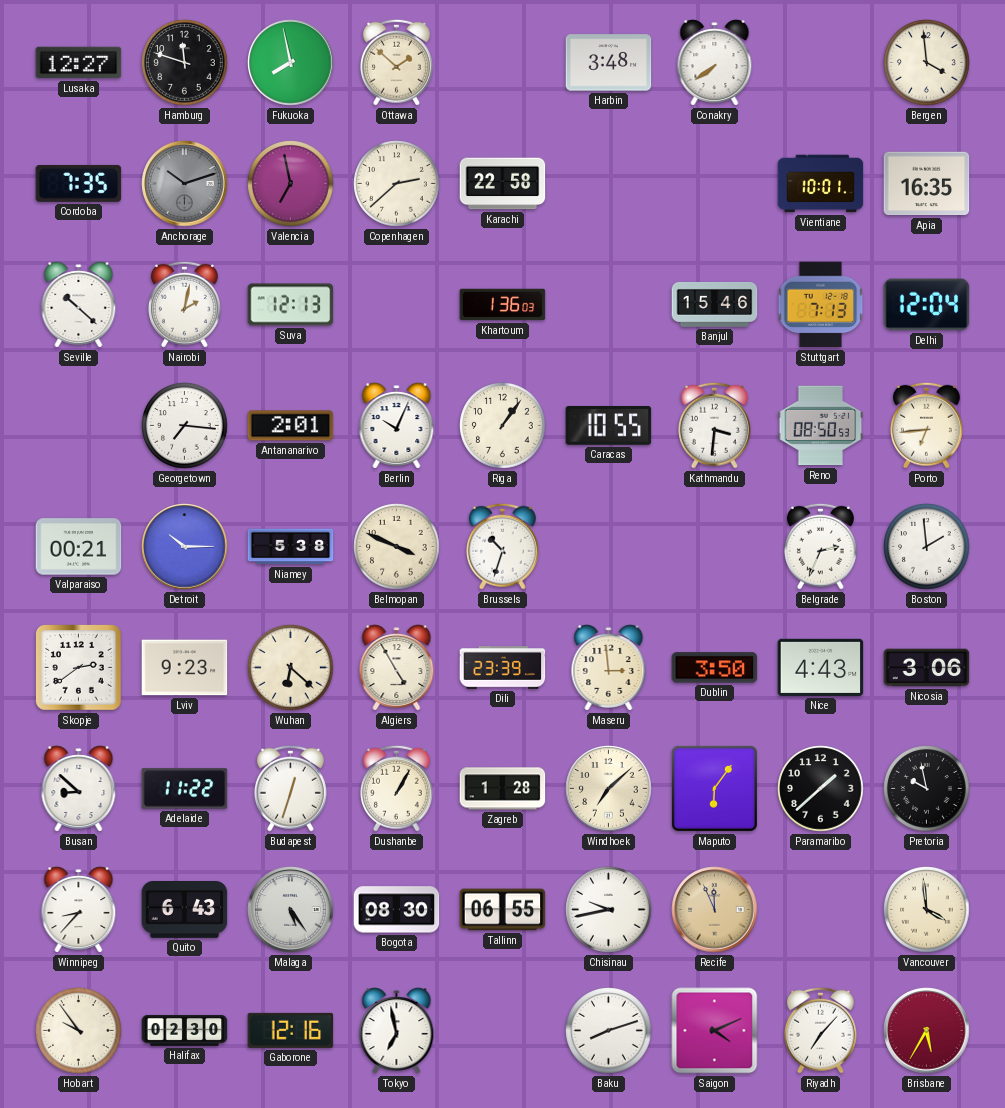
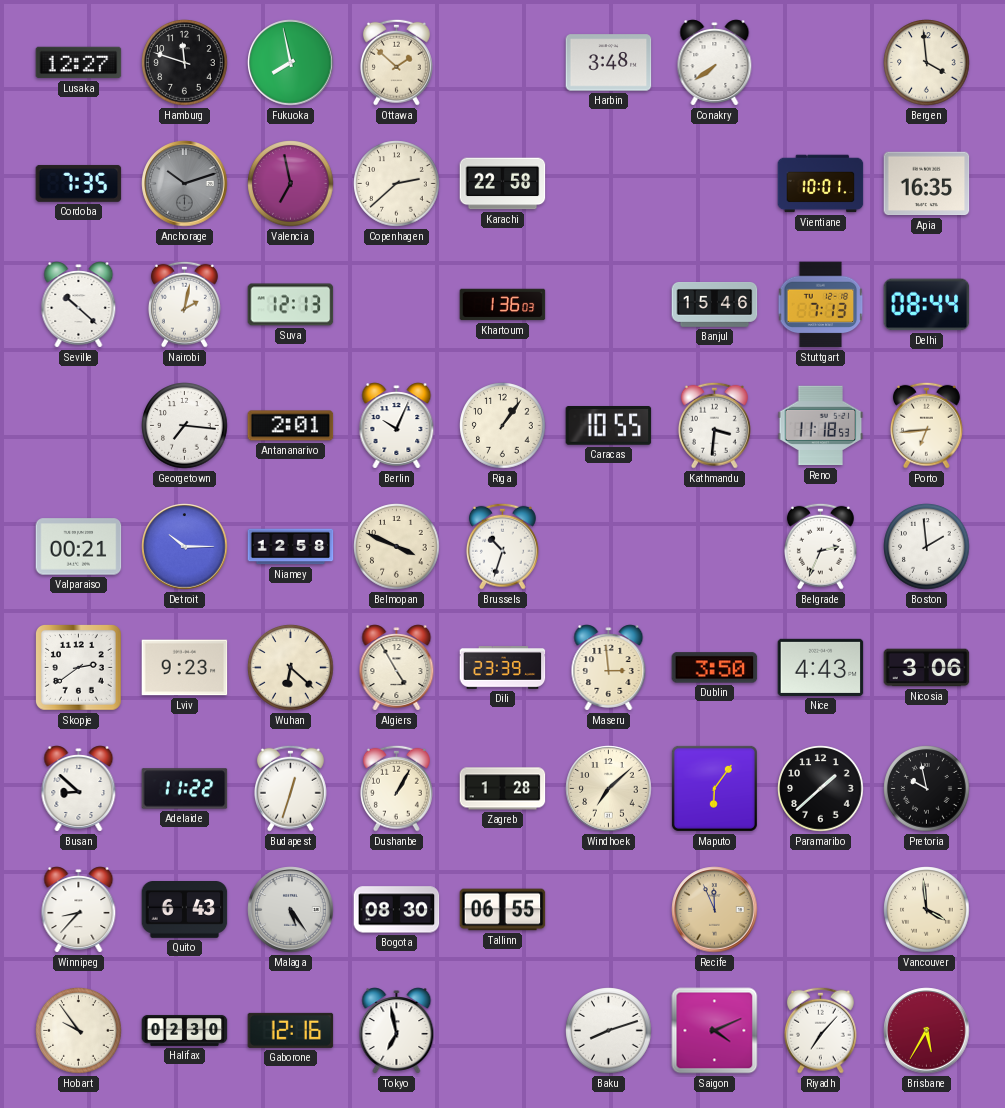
Delhi: 12:04 -> 08:44
Reno: 08:50 -> 11:18
Niamey: 5:38 -> 12:58
Chisinau: 9:43 -> none
